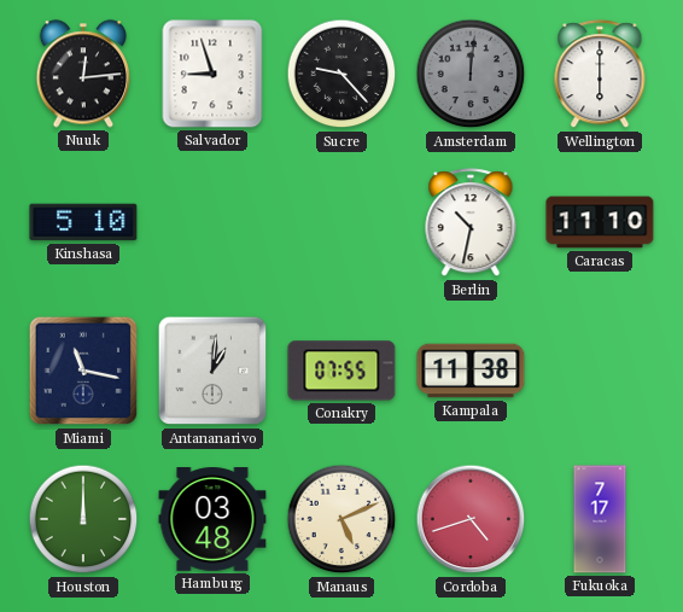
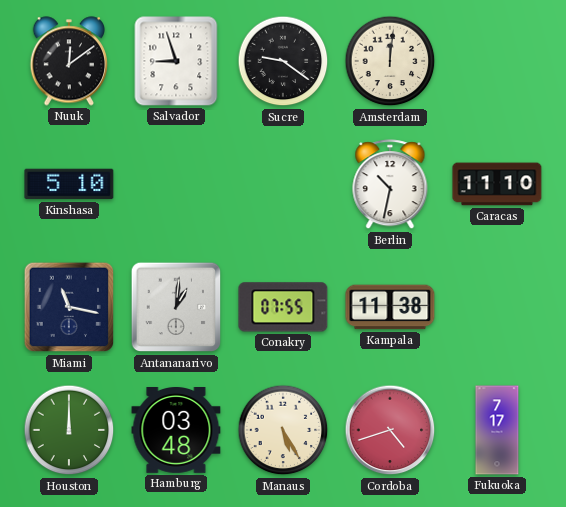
Nuuk: 12:14 -> 12:09
Sucre: 9:23 -> 9:21
Amsterdam dial: grey -> cream
Wellington: 6:00 -> none
Manaus: 5:11 -> 5:25
